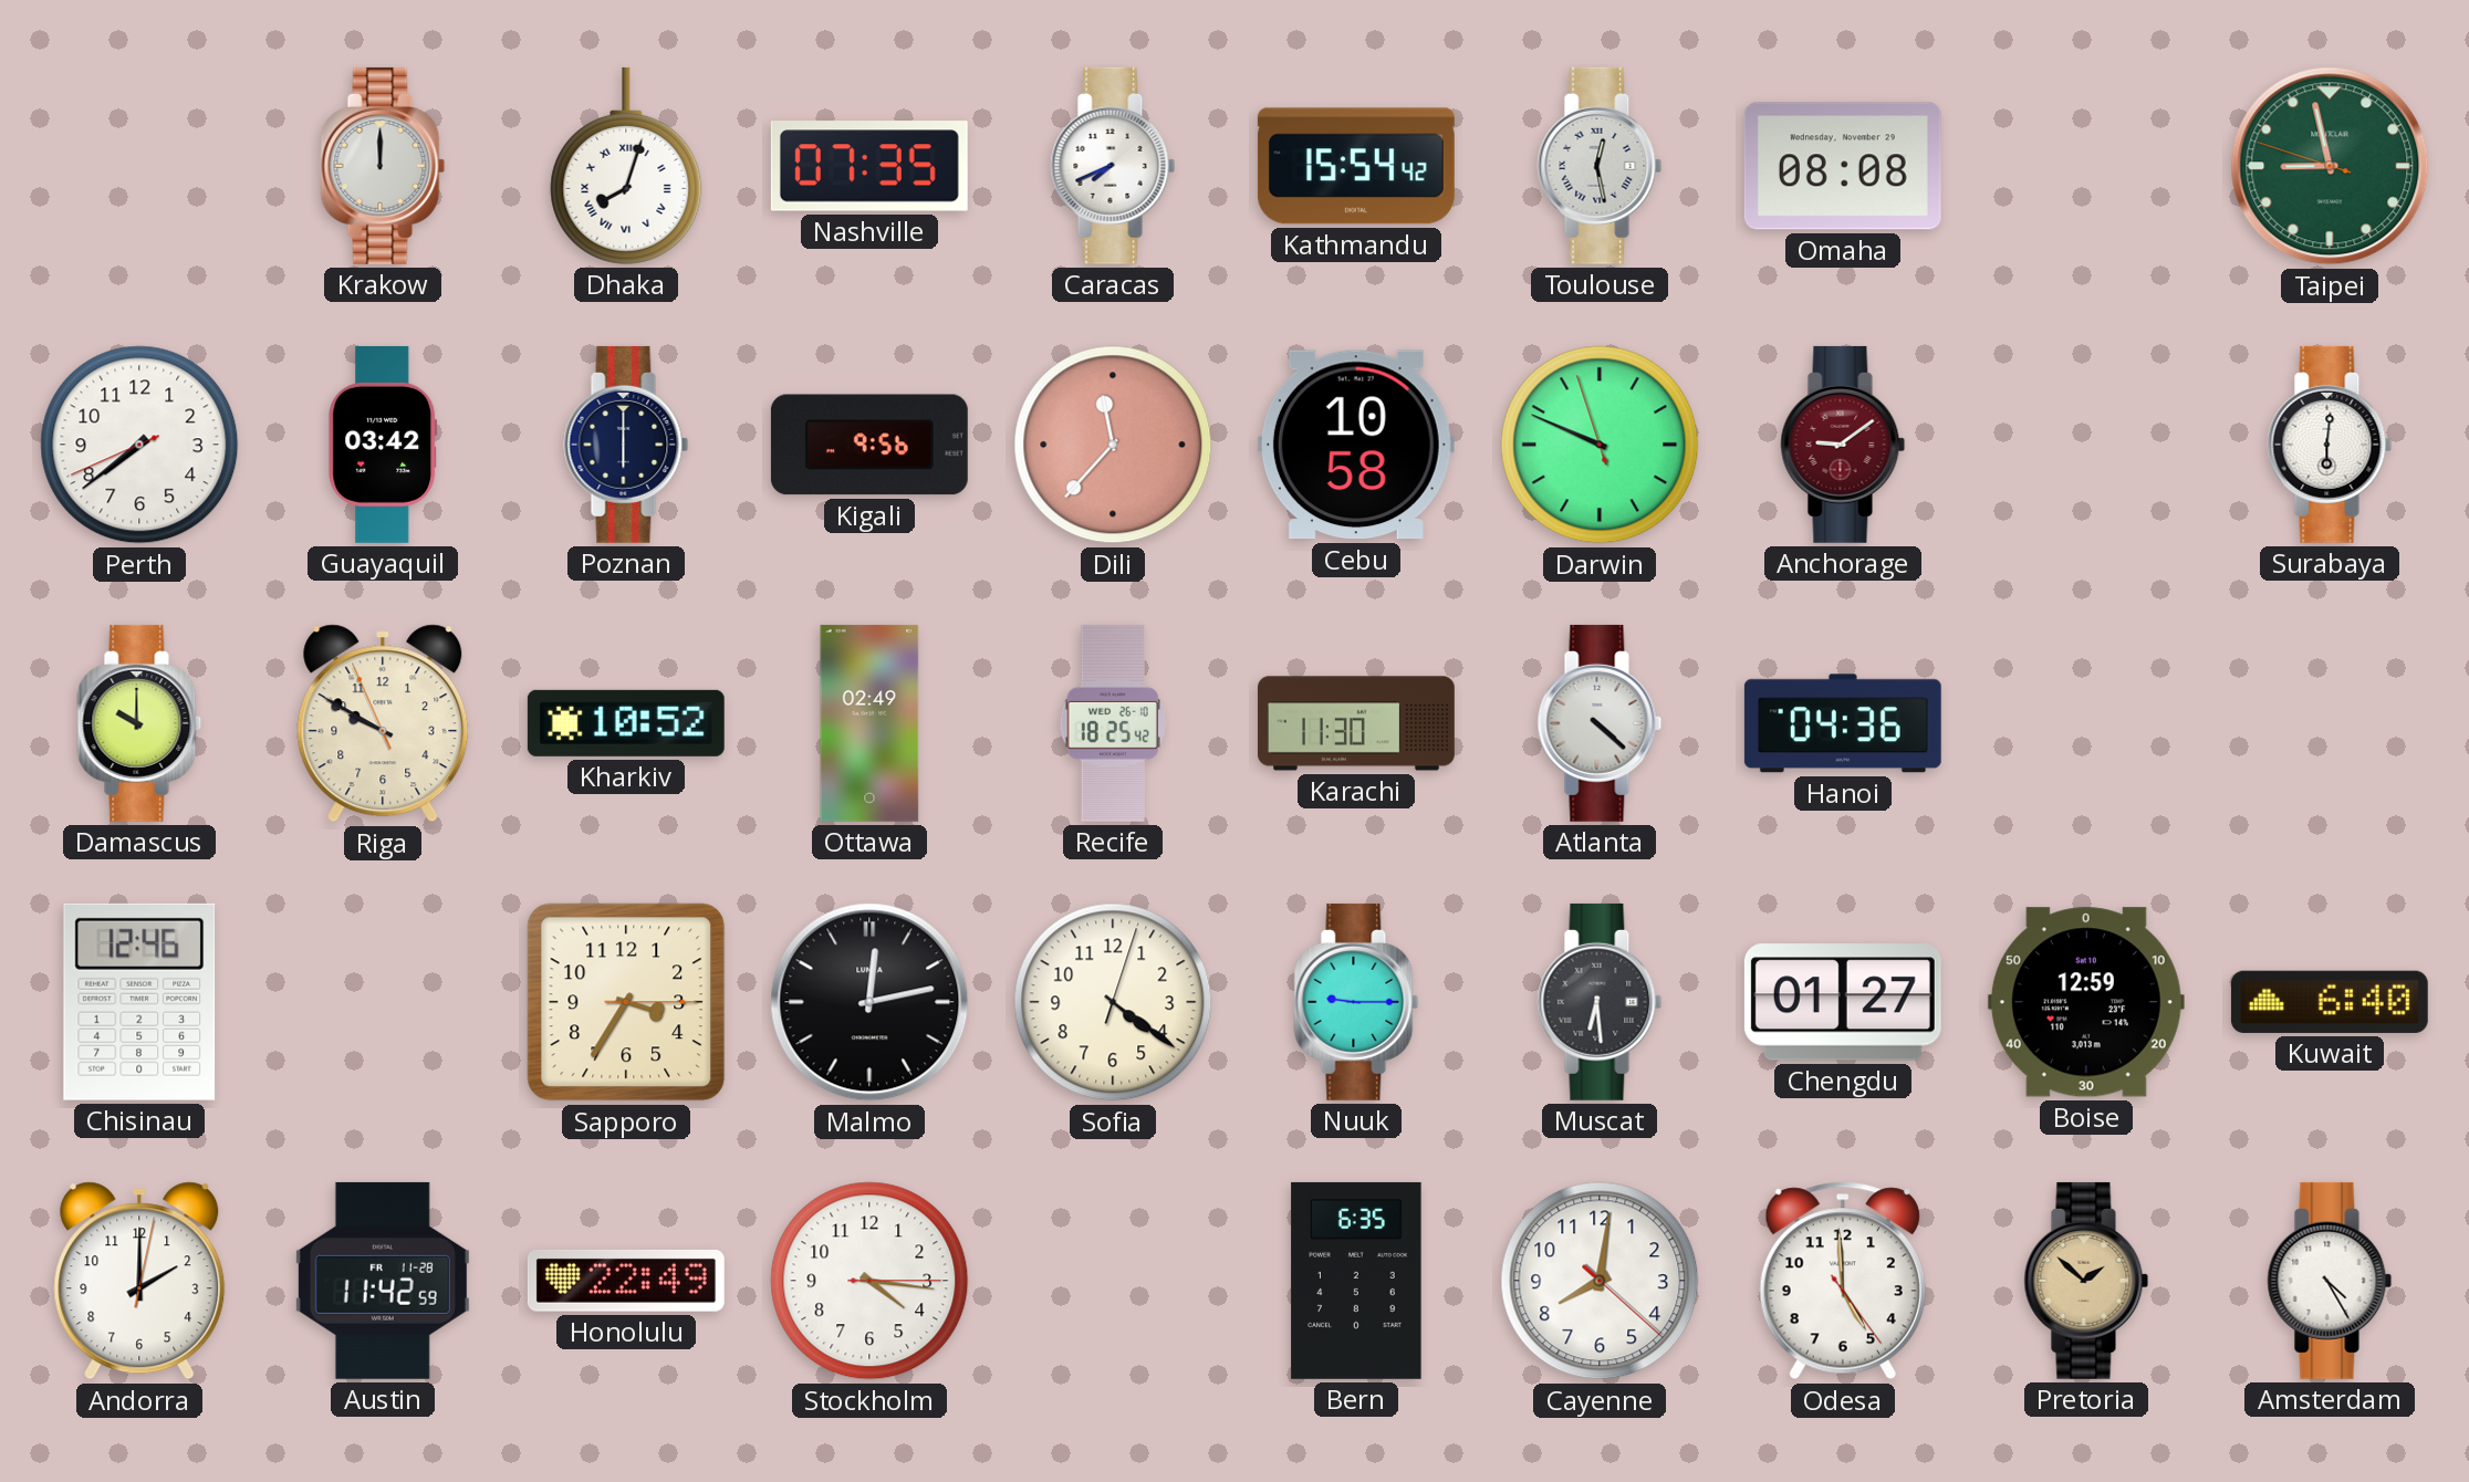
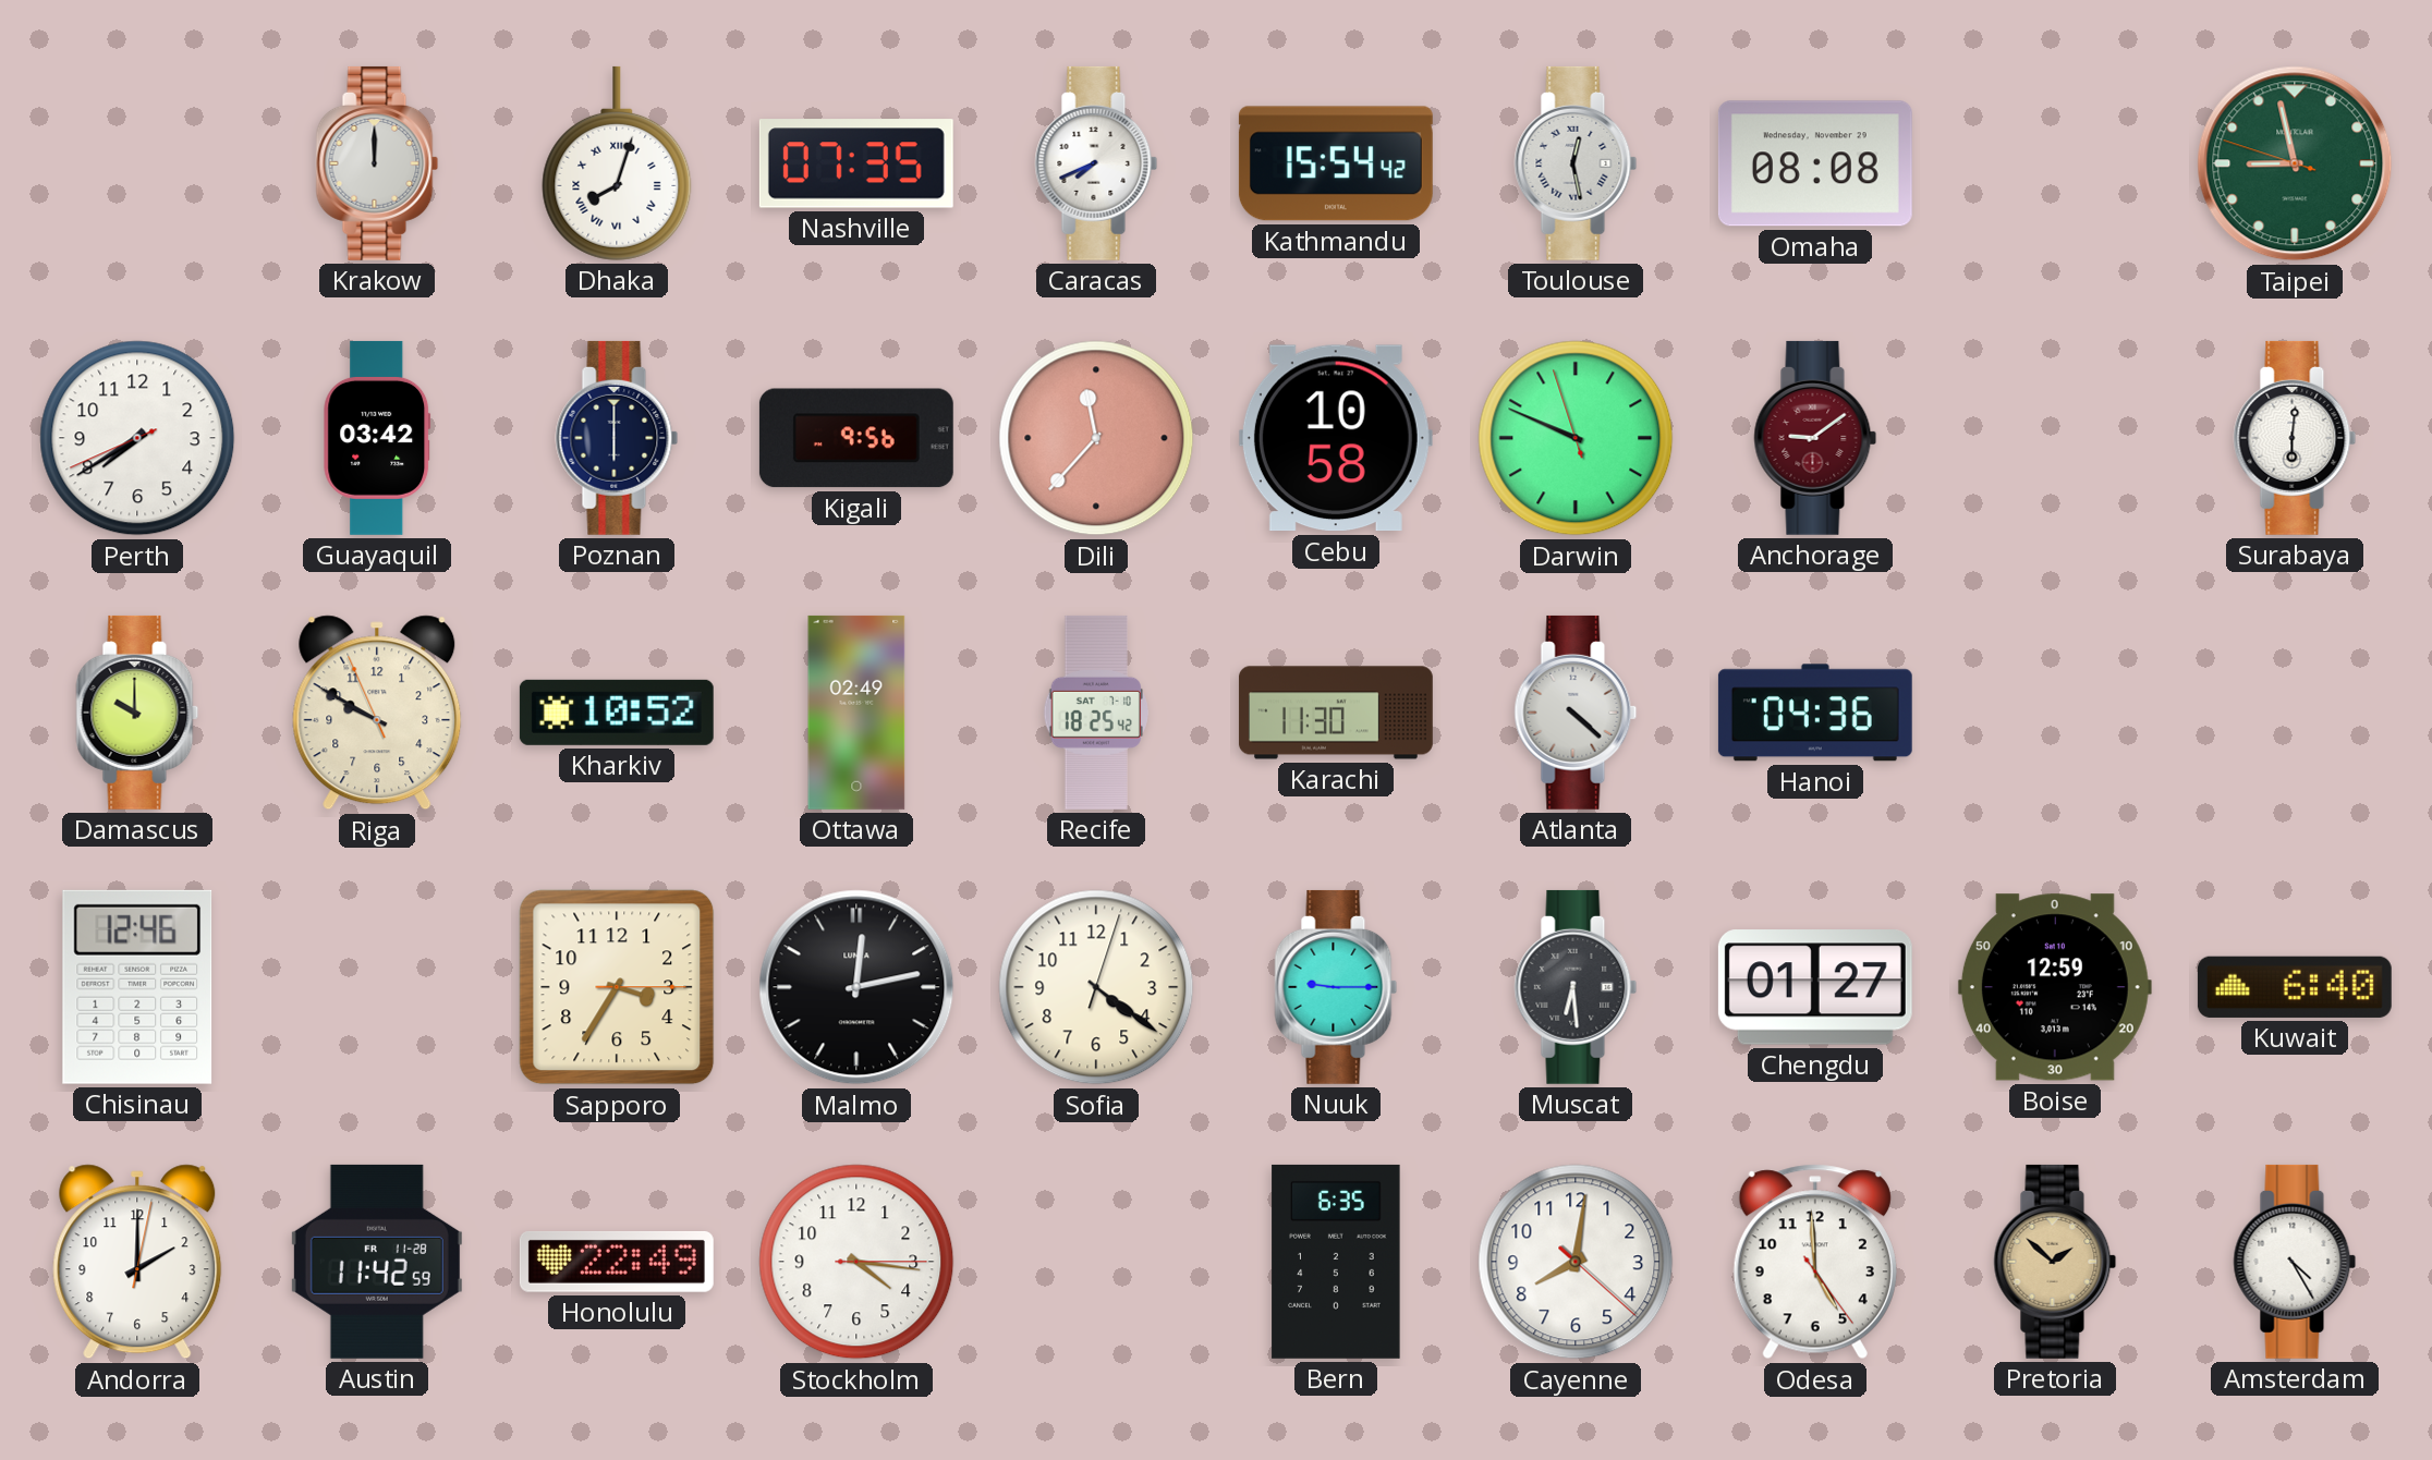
Perth: 7:38 -> 7:39
Recife date: WED 26-10 -> SAT 7-10
